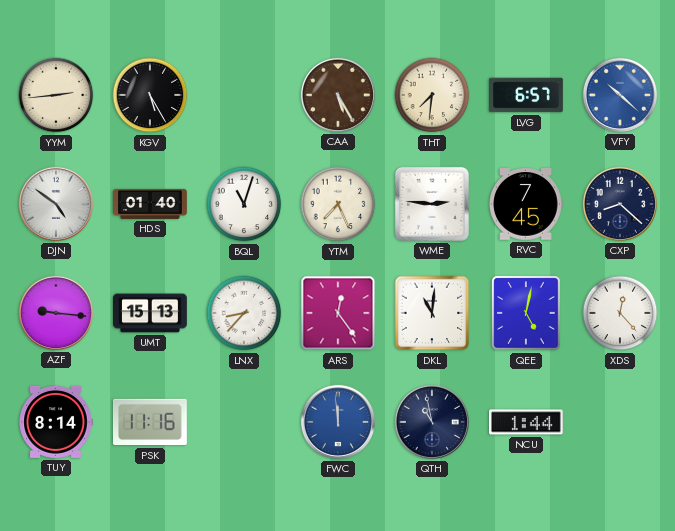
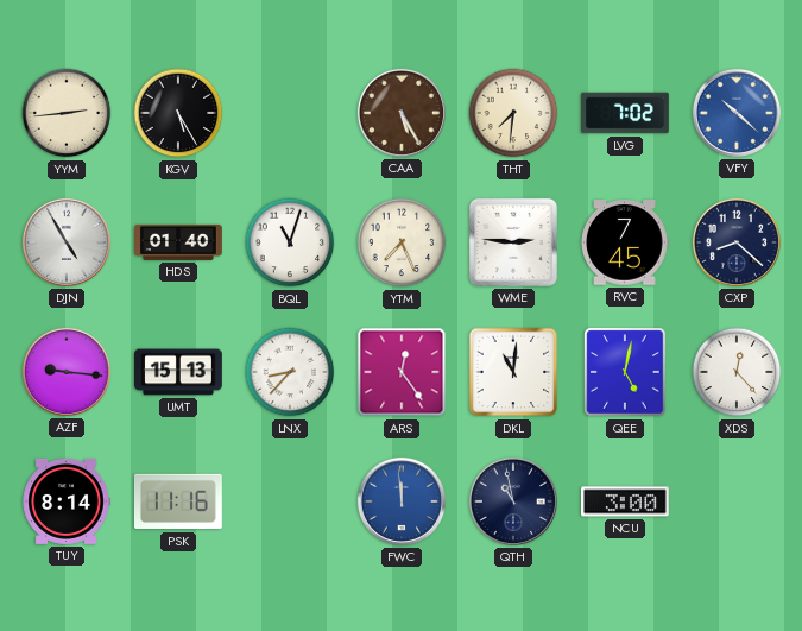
LVG: 6:57 -> 7:02
DJN: 4:51 -> 4:55
NCU: 1:44 -> 3:00
